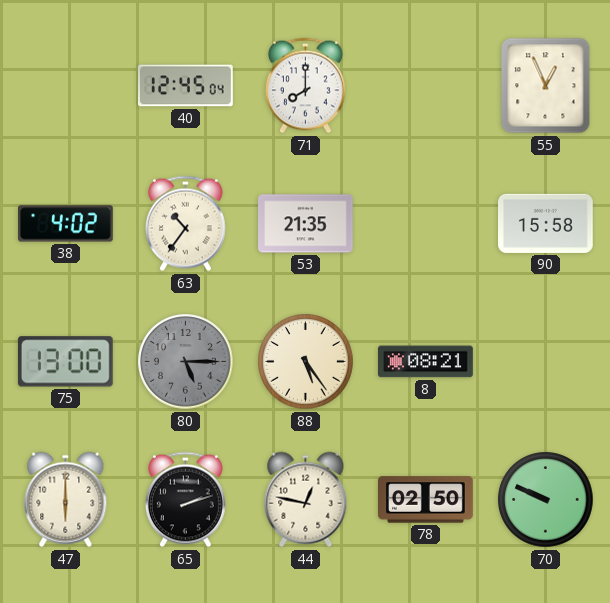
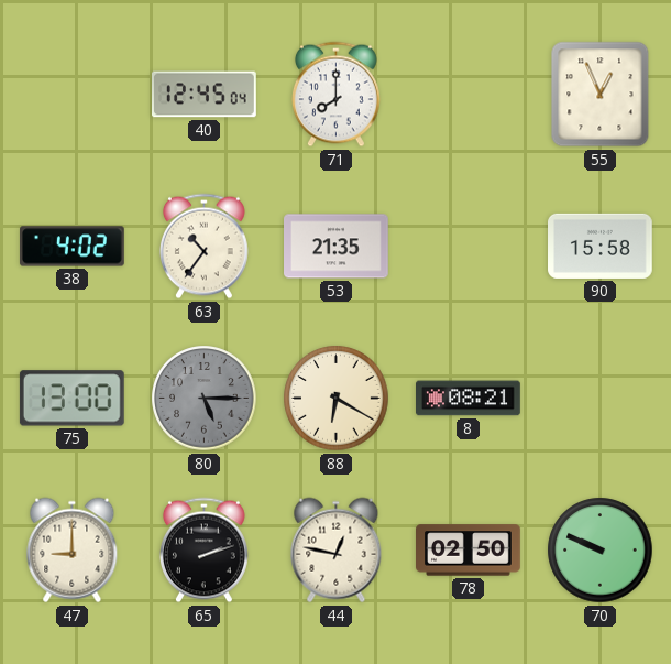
88: 5:24 -> 6:20
47: 6:00 -> 9:00
